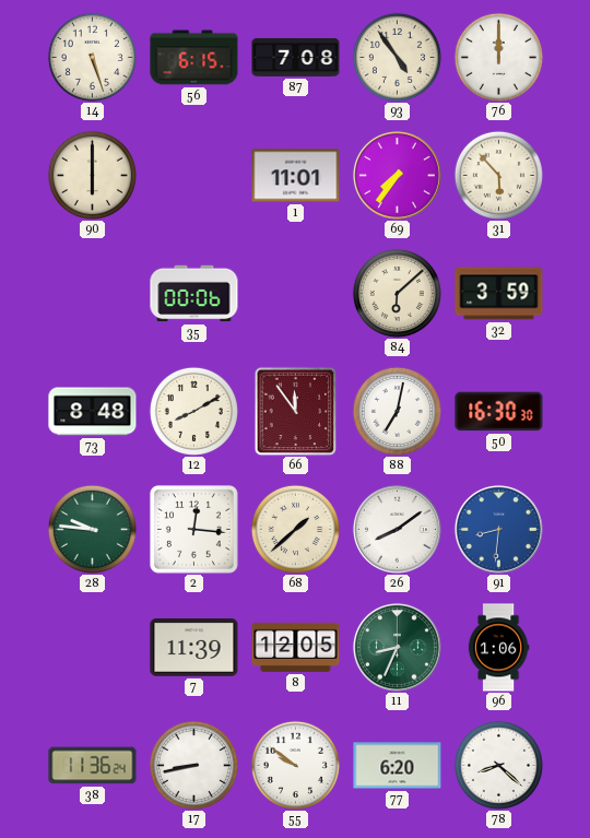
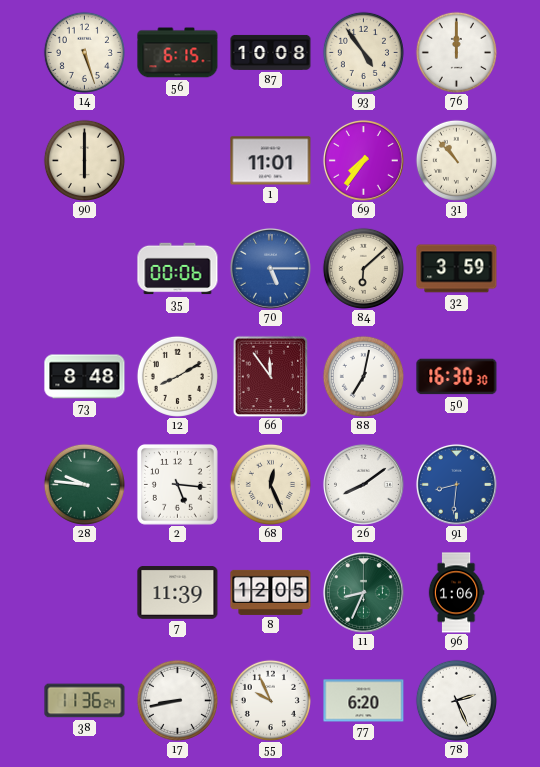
87: 7:08 -> 10:08
31: 5:53 -> 10:53
70: none -> 5:15
2: 12:16 -> 5:16
68: 1:38 -> 12:26
55: 9:51 -> 9:56
78: 8:22 -> 2:26
